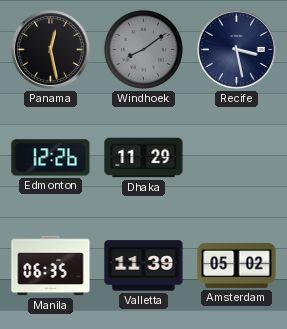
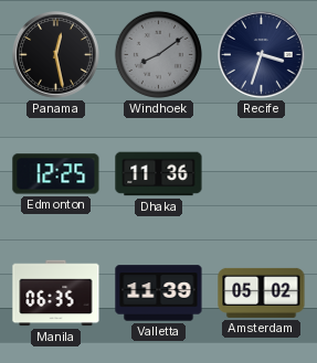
Recife: 3:28 -> 3:33
Edmonton: 12:26 -> 12:25
Dhaka: 11:29 -> 11:36
